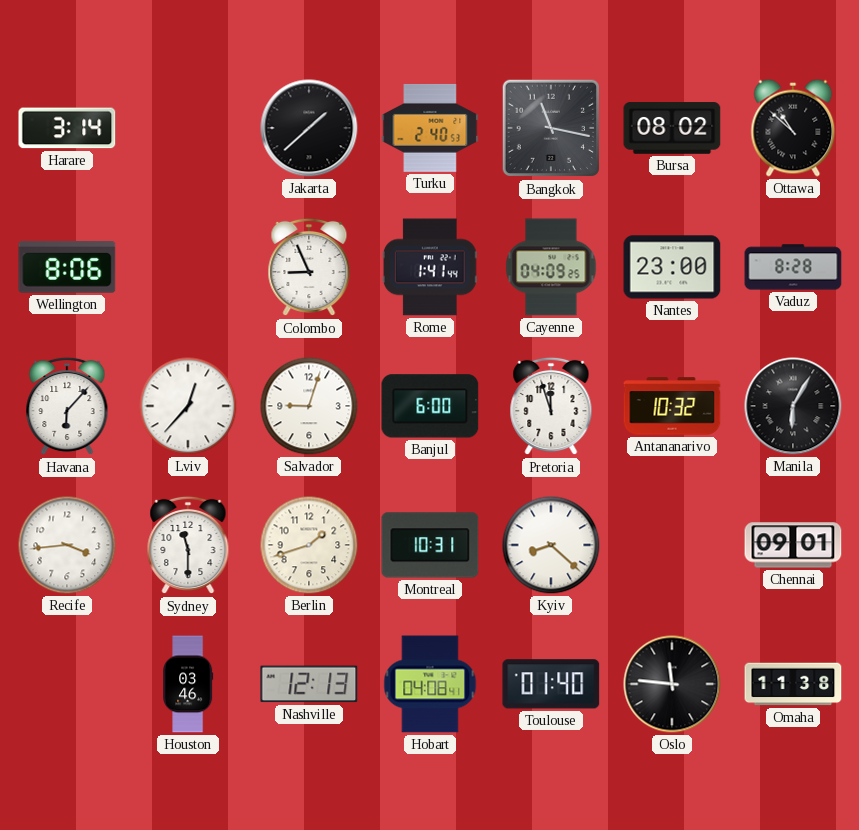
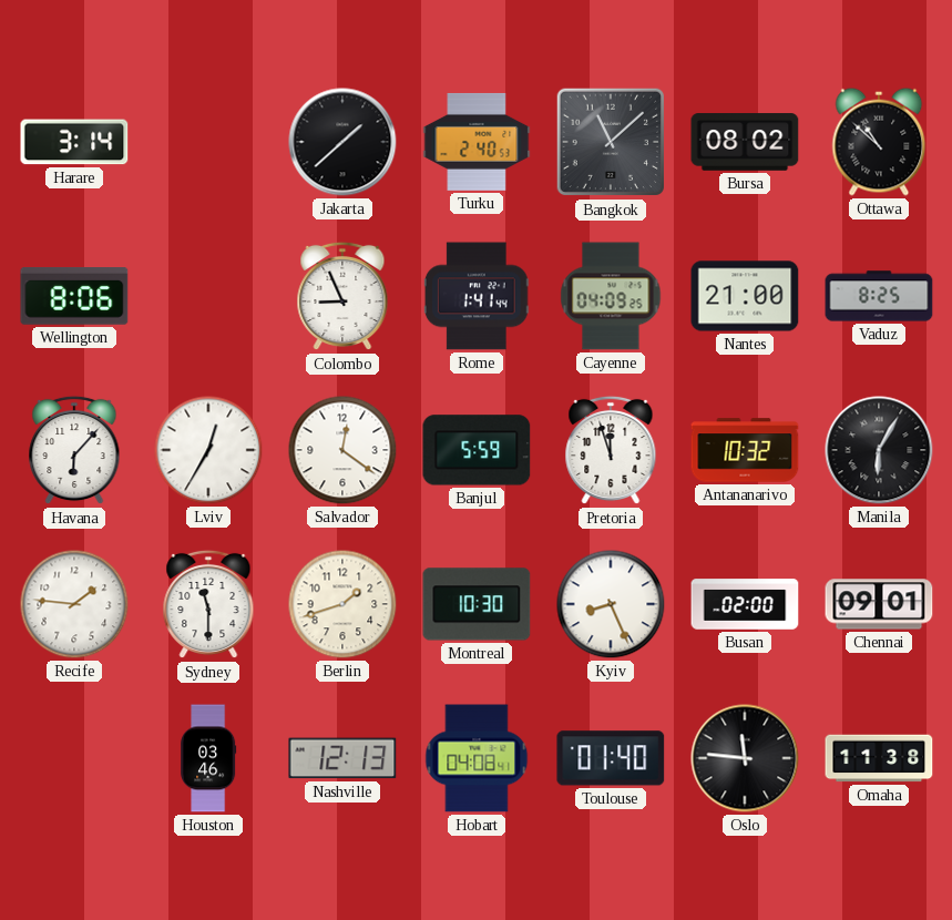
Bangkok: 11:17 -> 11:08
Nantes: 23:00 -> 21:00
Vaduz: 8:28 -> 8:25
Lviv: 12:37 -> 12:35
Salvador: 9:03 -> 12:21
Banjul: 6:00 -> 5:59
Recife: 3:44 -> 1:46
Montreal: 10:31 -> 10:30
Kyiv: 8:22 -> 8:26
Busan: none -> 02:00
